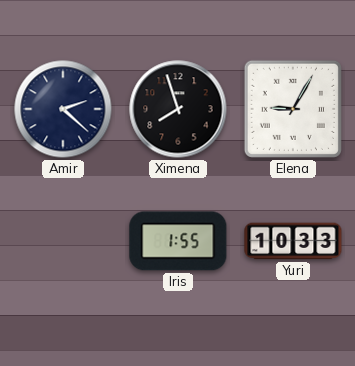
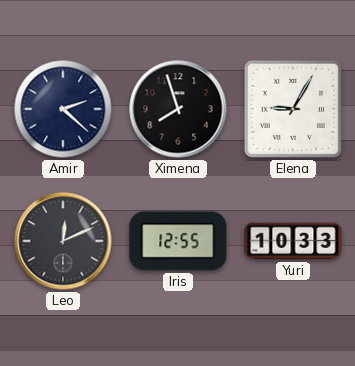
Leo: none -> 12:11
Iris: 1:55 -> 12:55
